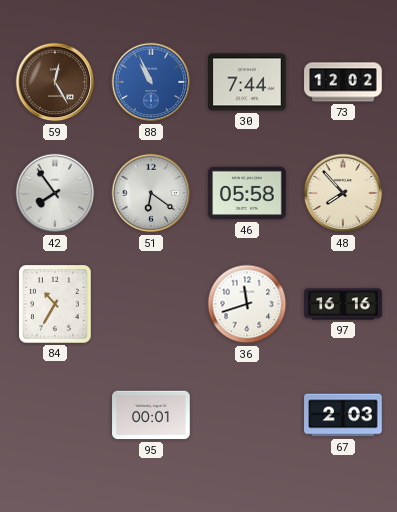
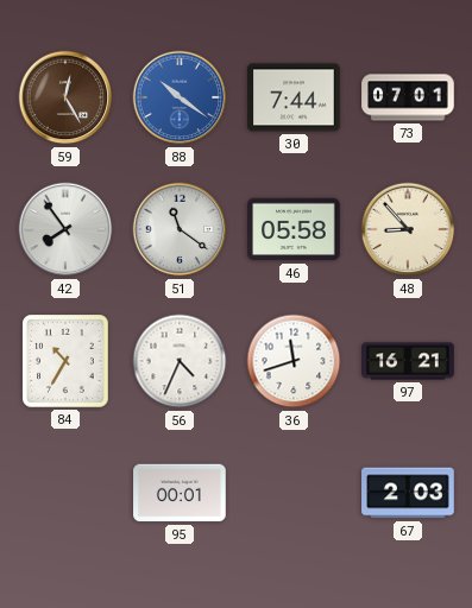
88: 10:56 -> 10:21
73: 12:02 -> 07:01
51: 6:21 -> 11:21
48: 7:53 -> 8:53
56: none -> 4:34
97: 16:16 -> 16:21
